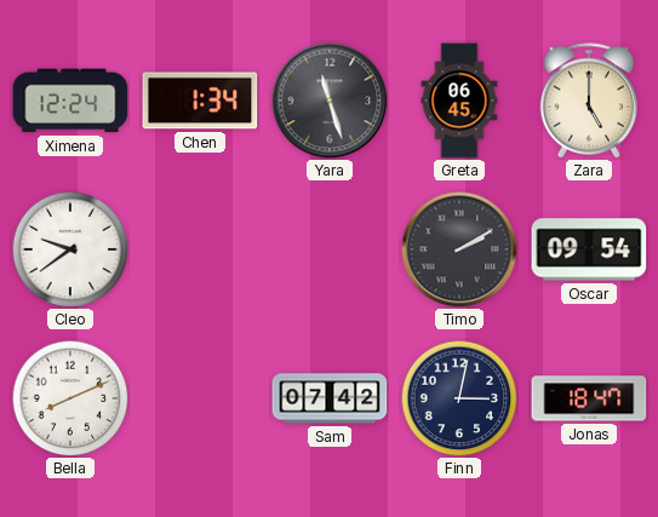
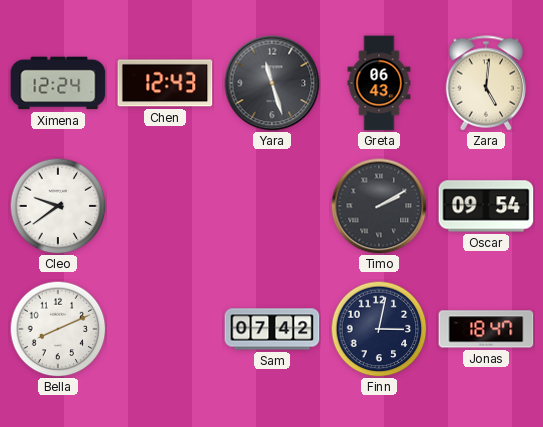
Chen: 1:34 -> 12:43
Greta: 06:45 -> 06:43
Zara: 5:00 -> 5:01
